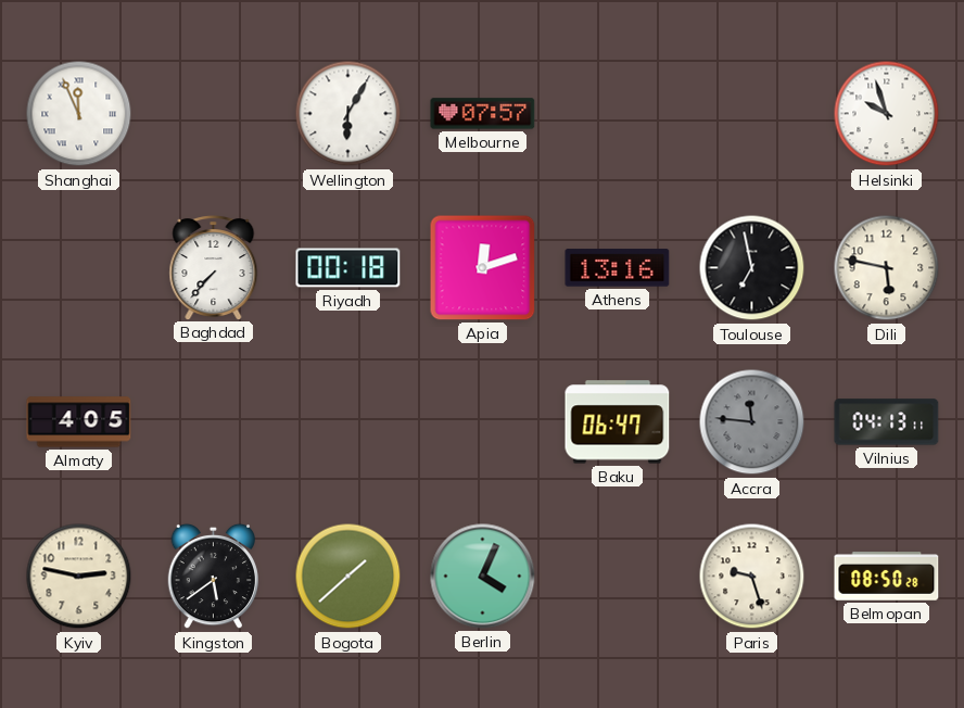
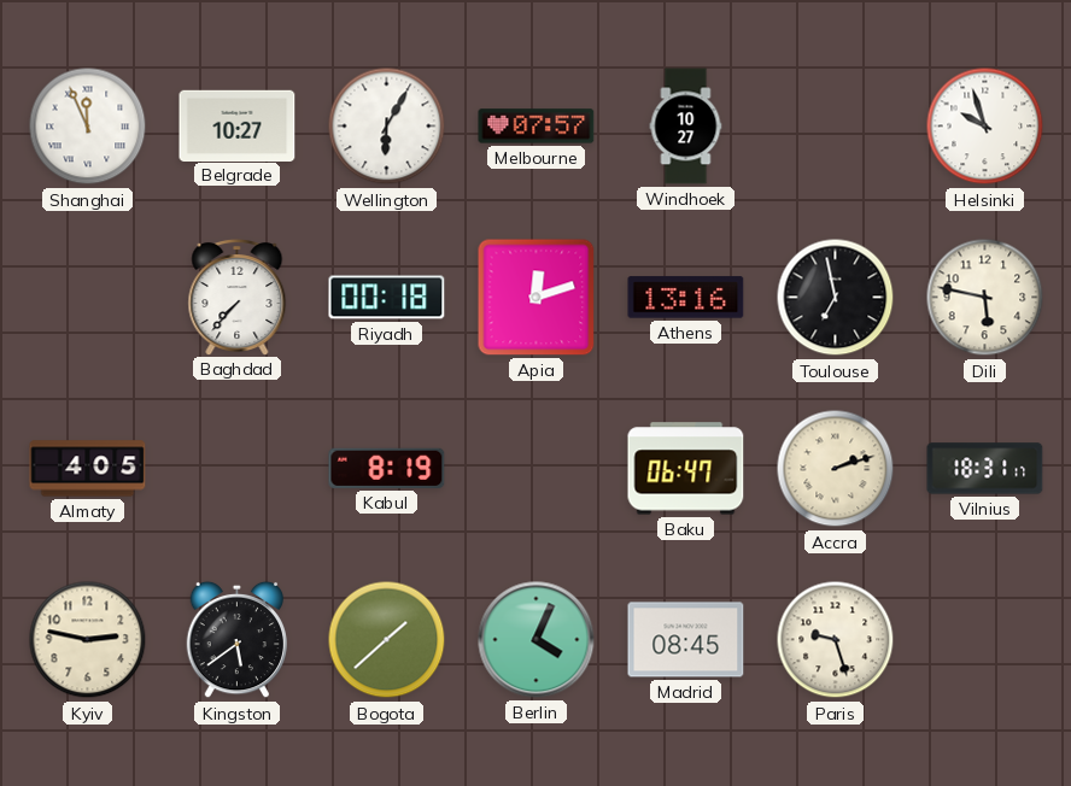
Belgrade: none -> 10:27
Windhoek: none -> 10:27
Kabul: none -> 8:19
Accra: 11:46 -> 2:12
Accra dial: grey -> cream
Vilnius: 04:13 -> 18:31
Madrid: none -> 08:45
Belmopan: 08:50 -> none
